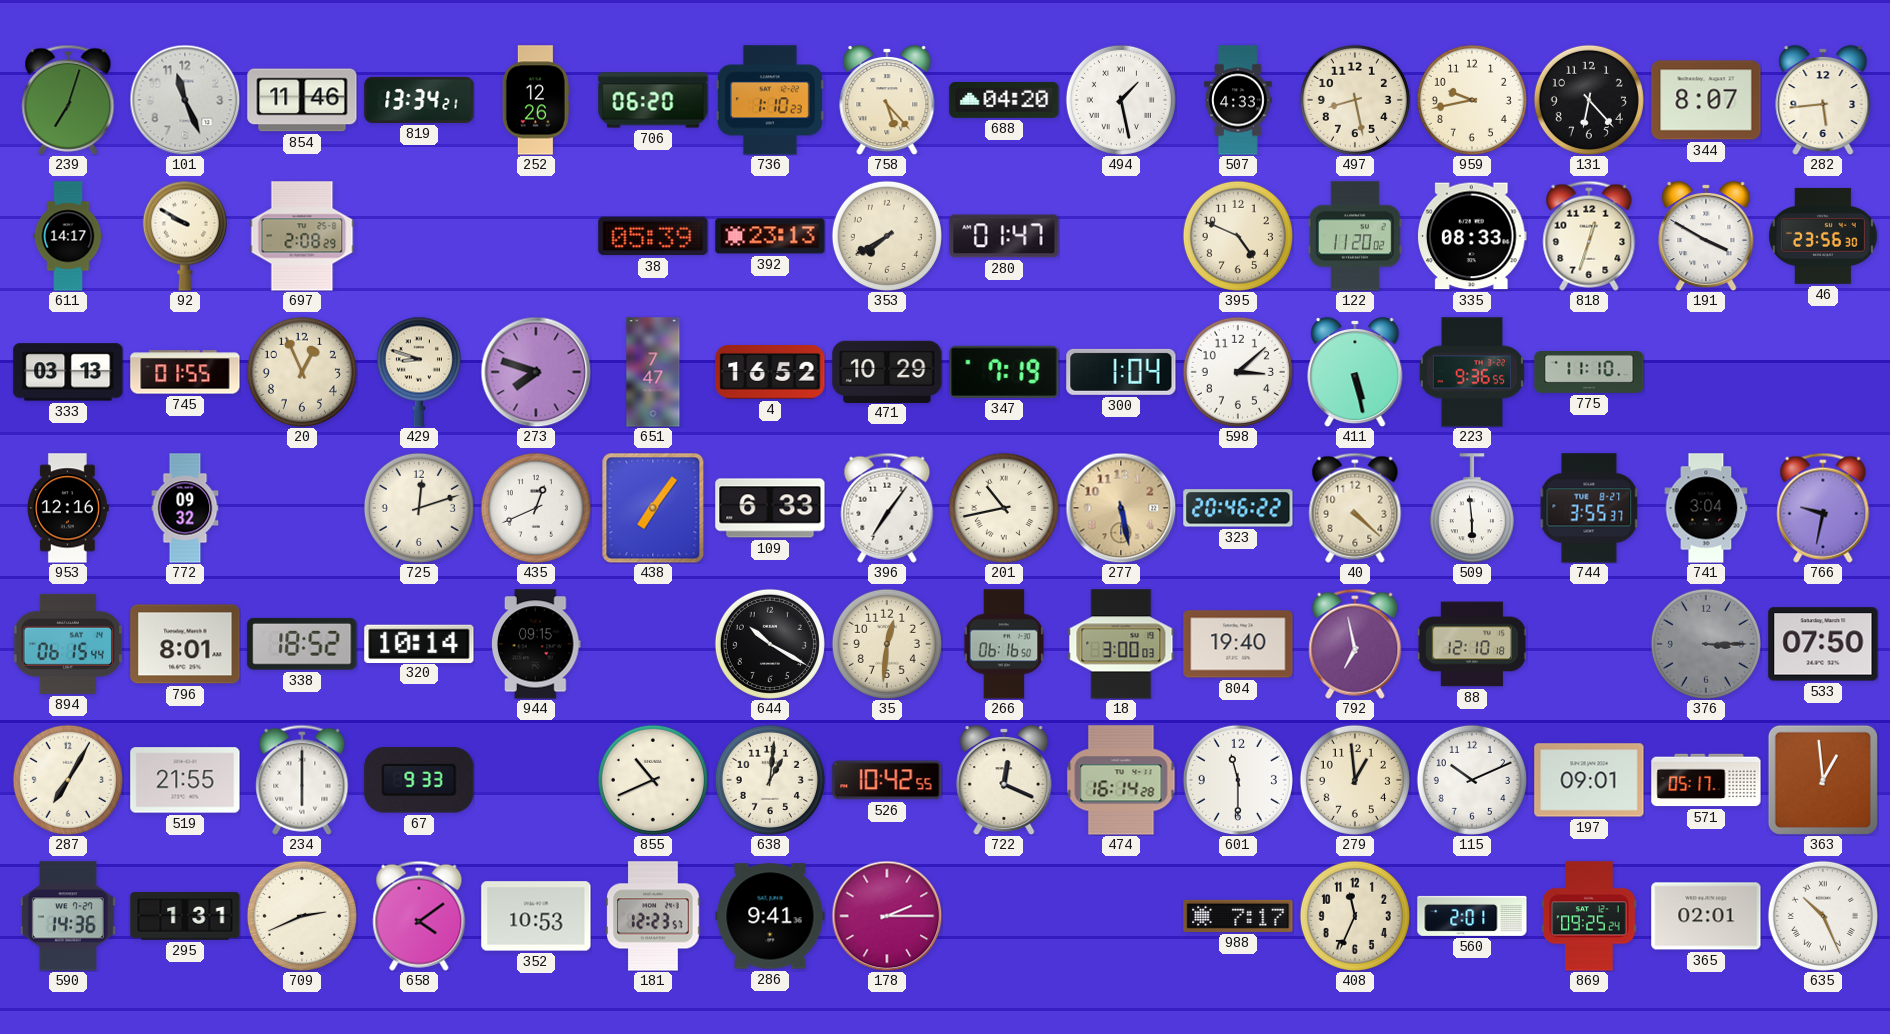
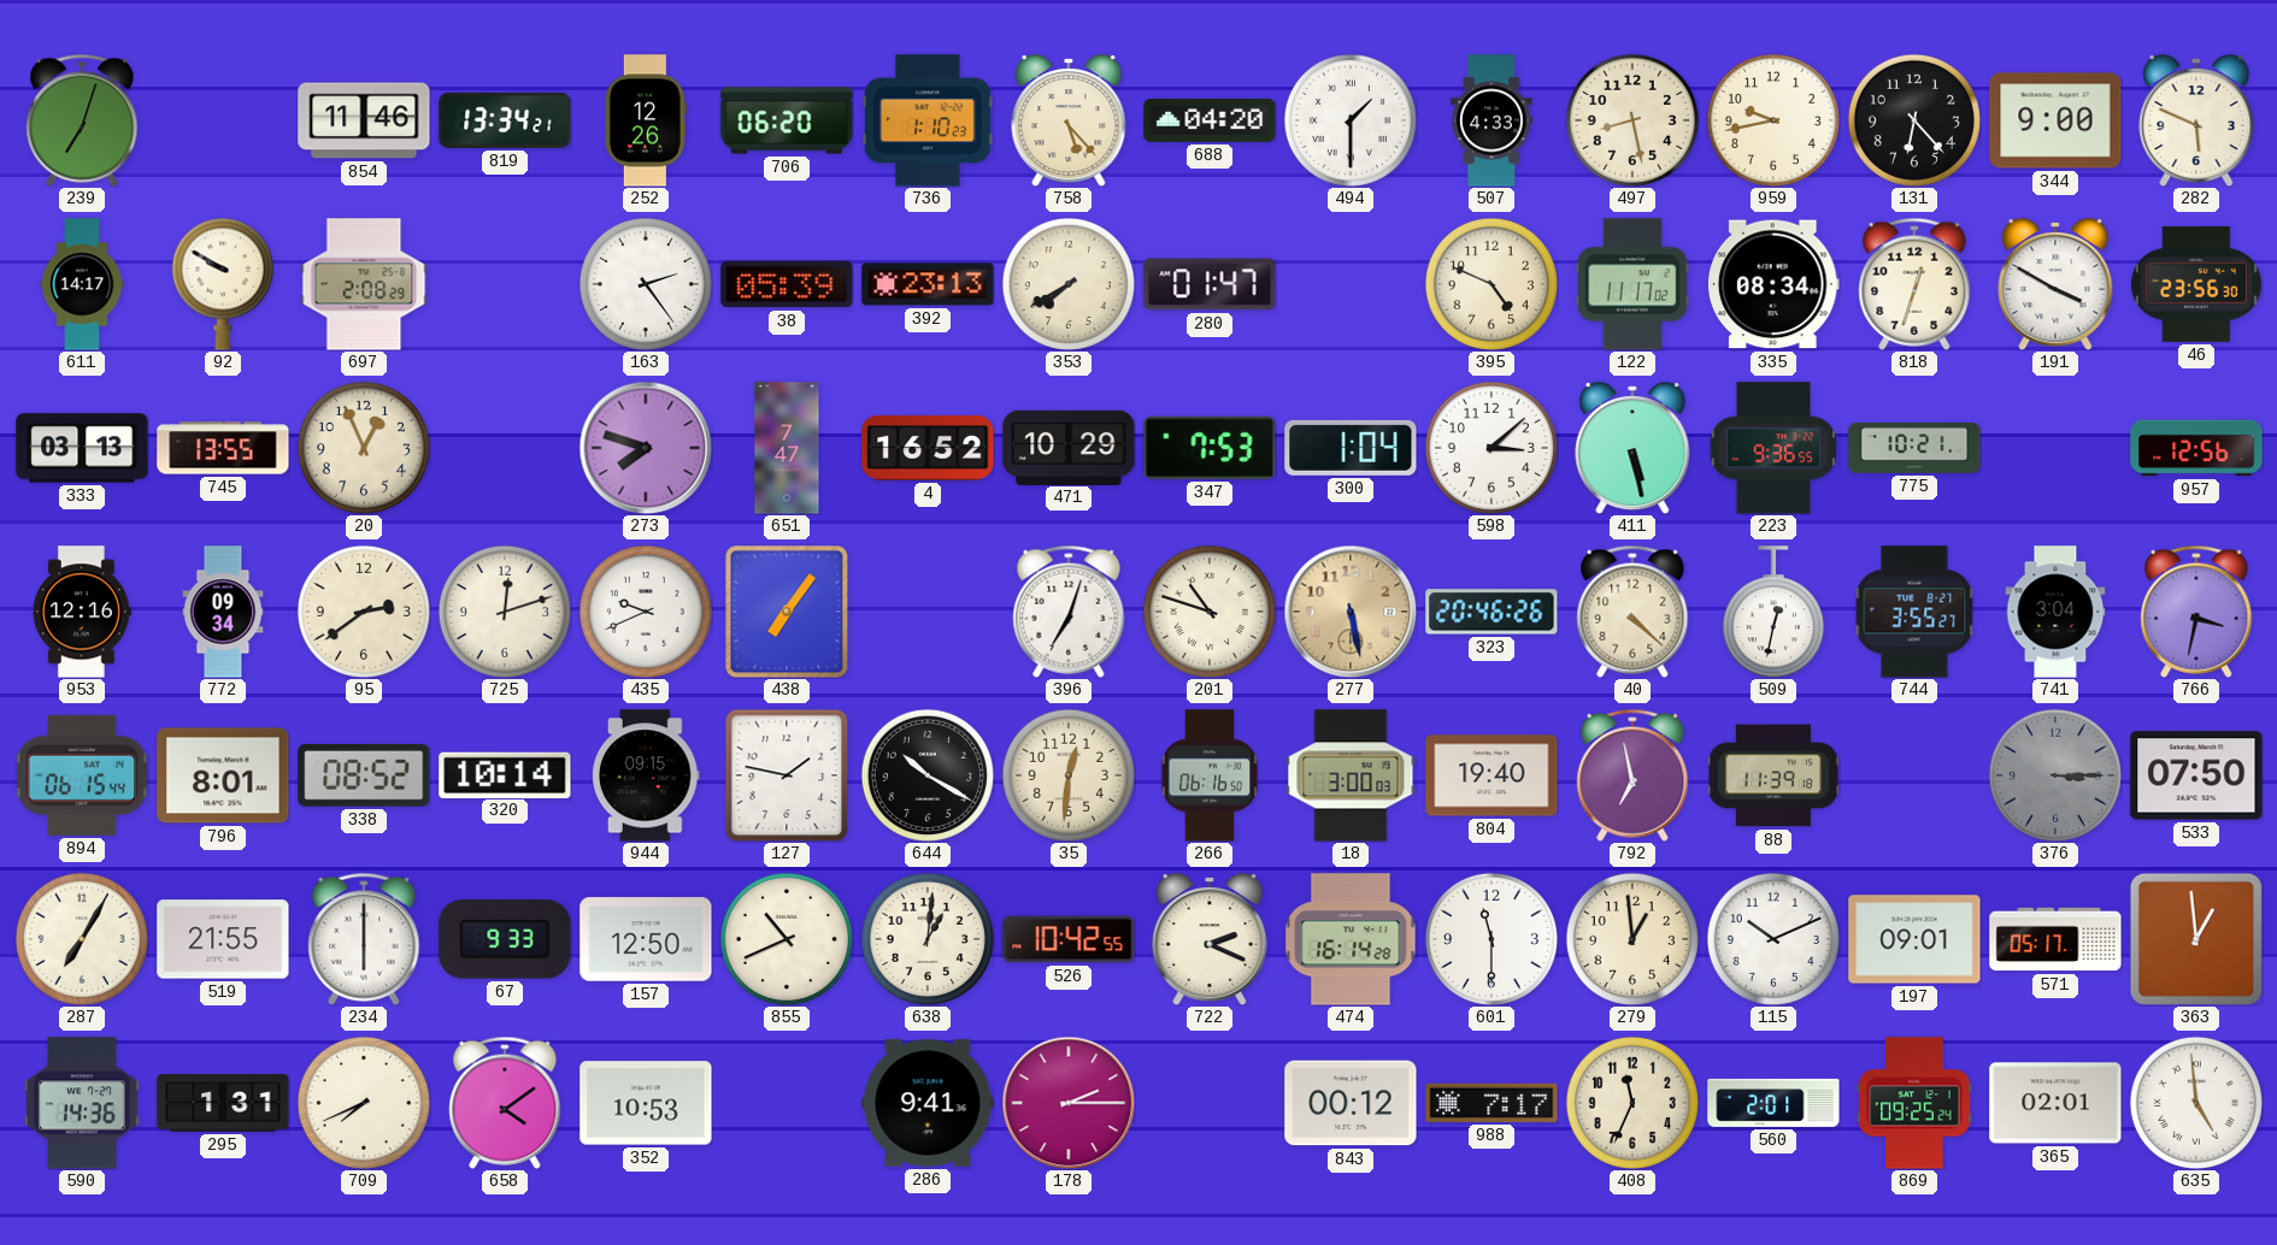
101: 11:26 -> none
494: 1:28 -> 1:30
344: 8:07 -> 9:00
282: 5:44 -> 5:49
163: none -> 2:24
122: 11:20 -> 11:17
335: 08:33 -> 08:34
745: 01:55 -> 13:55
429: 8:48 -> none
347: 7:19 -> 7:53
775: 11:10 -> 10:21
957: none -> 12:56
772: 09:32 -> 09:34
95: none -> 2:39
435: 12:41 -> 9:41
109: 6:33 -> none
396: 7:06 -> 7:03
201: 10:43 -> 10:48
323: 20:46:22 -> 20:46:26
509: 5:59 -> 12:32
744: 3:55:37 -> 3:55:27
766: 9:32 -> 3:32
338: 18:52 -> 08:52
127: none -> 1:47
88: 12:10 -> 11:39
157: none -> 12:50
722: 12:19 -> 2:19
709: 2:41 -> 7:41
181: 12:23 -> none
843: none -> 00:12
635: 10:26 -> 4:59
